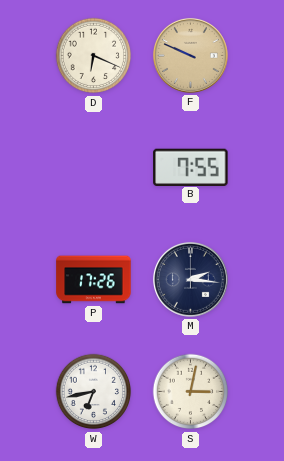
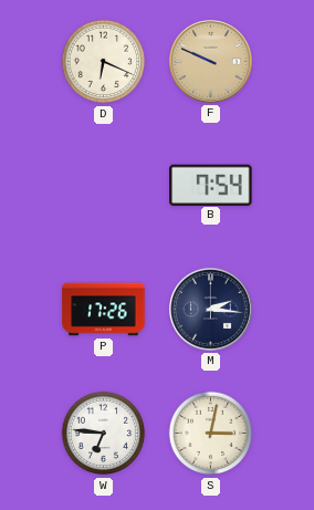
B: 7:55 -> 7:54
W: 6:43 -> 6:46
